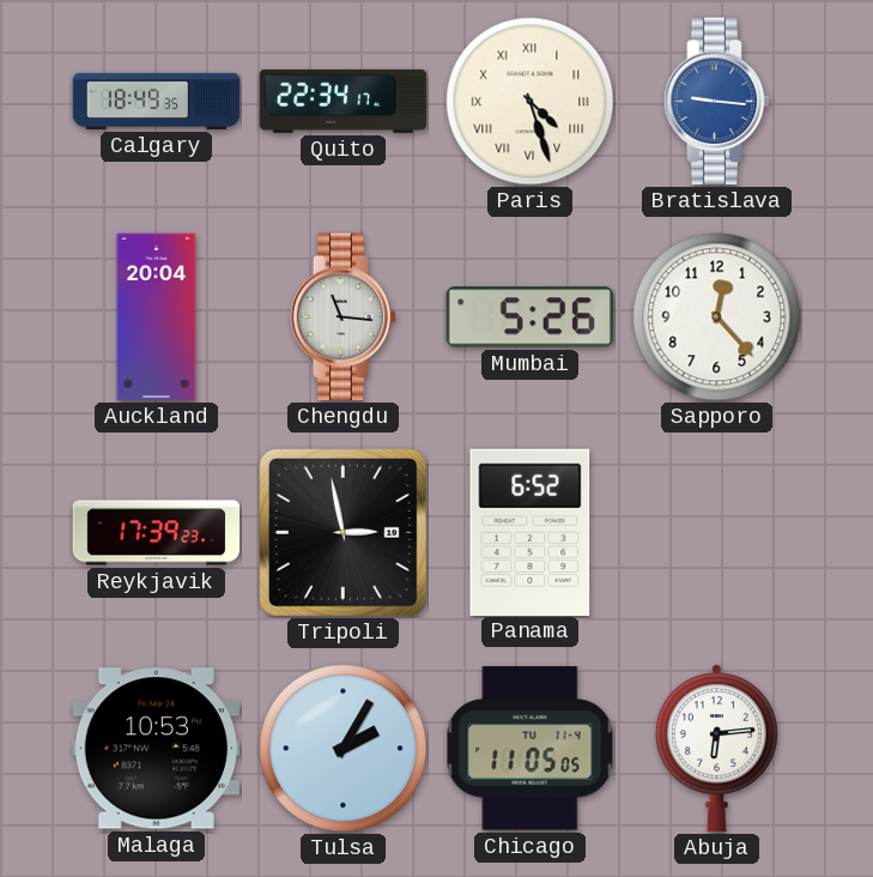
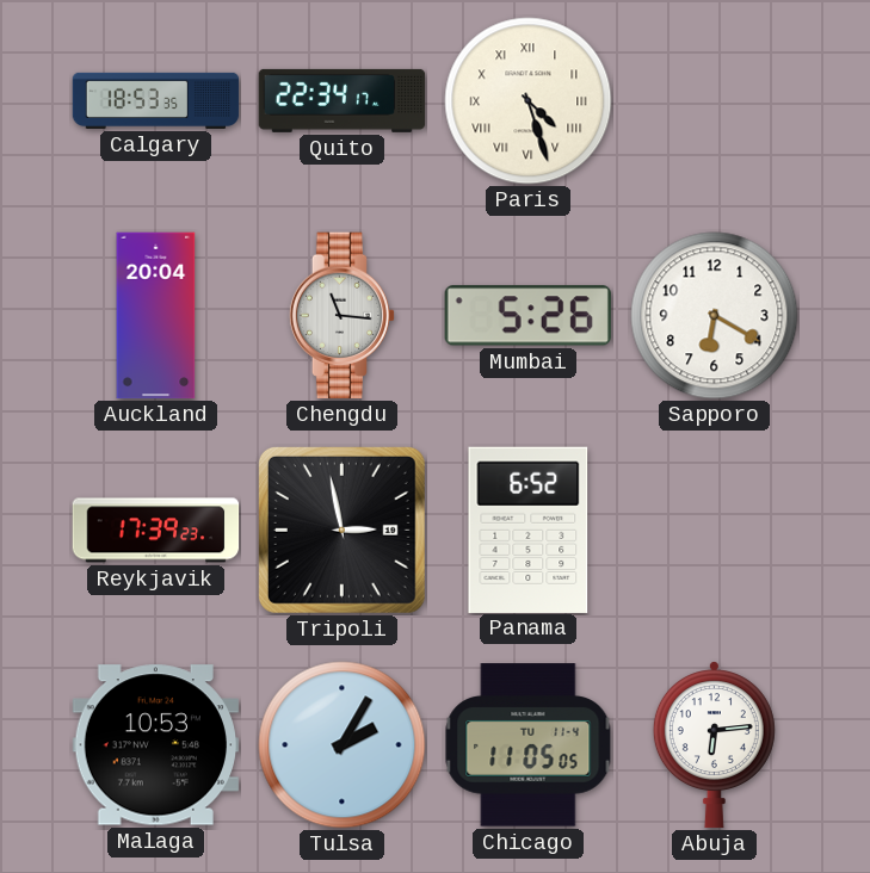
Calgary: 18:49 -> 18:53
Bratislava: 9:16 -> none
Sapporo: 12:23 -> 6:20
